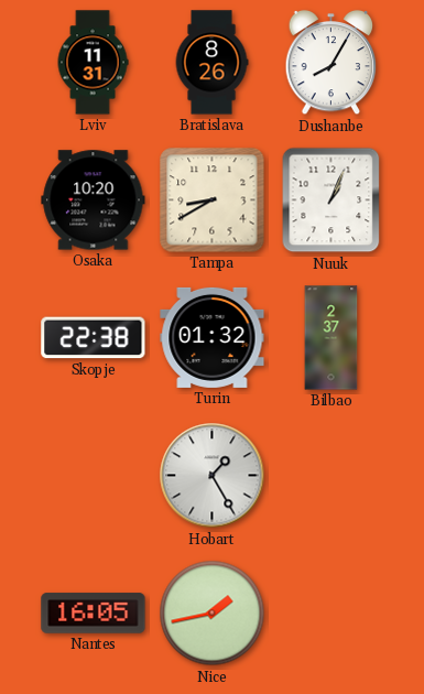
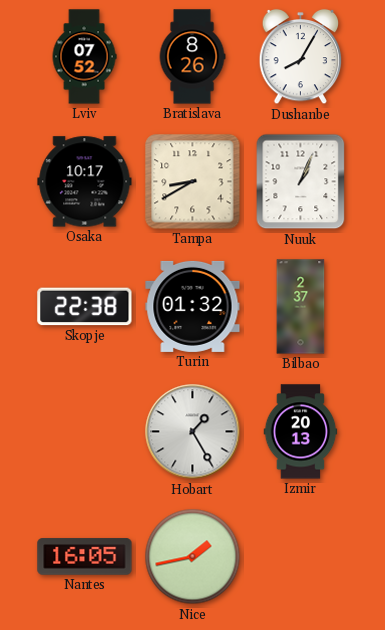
Lviv: 11:31 -> 07:52
Osaka: 10:20 -> 10:17
Izmir: none -> 20:13
